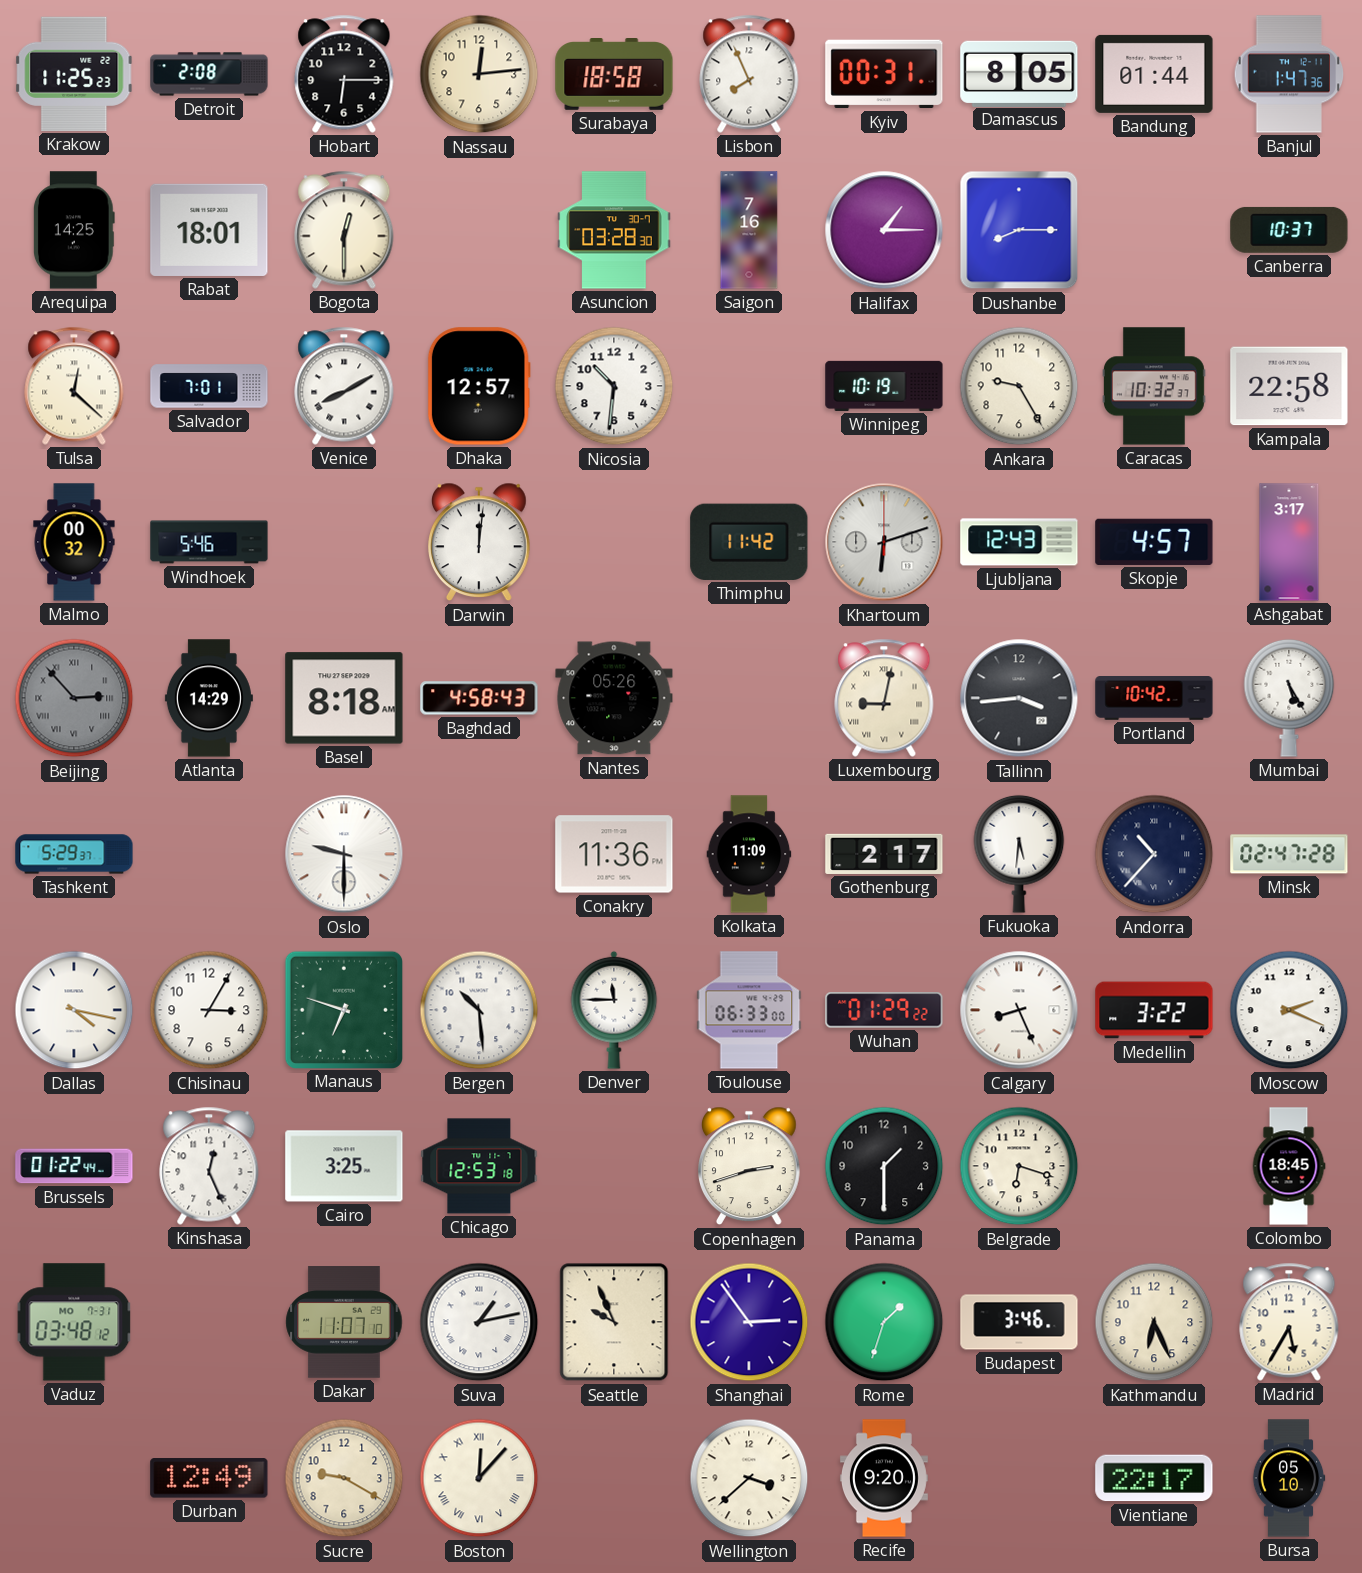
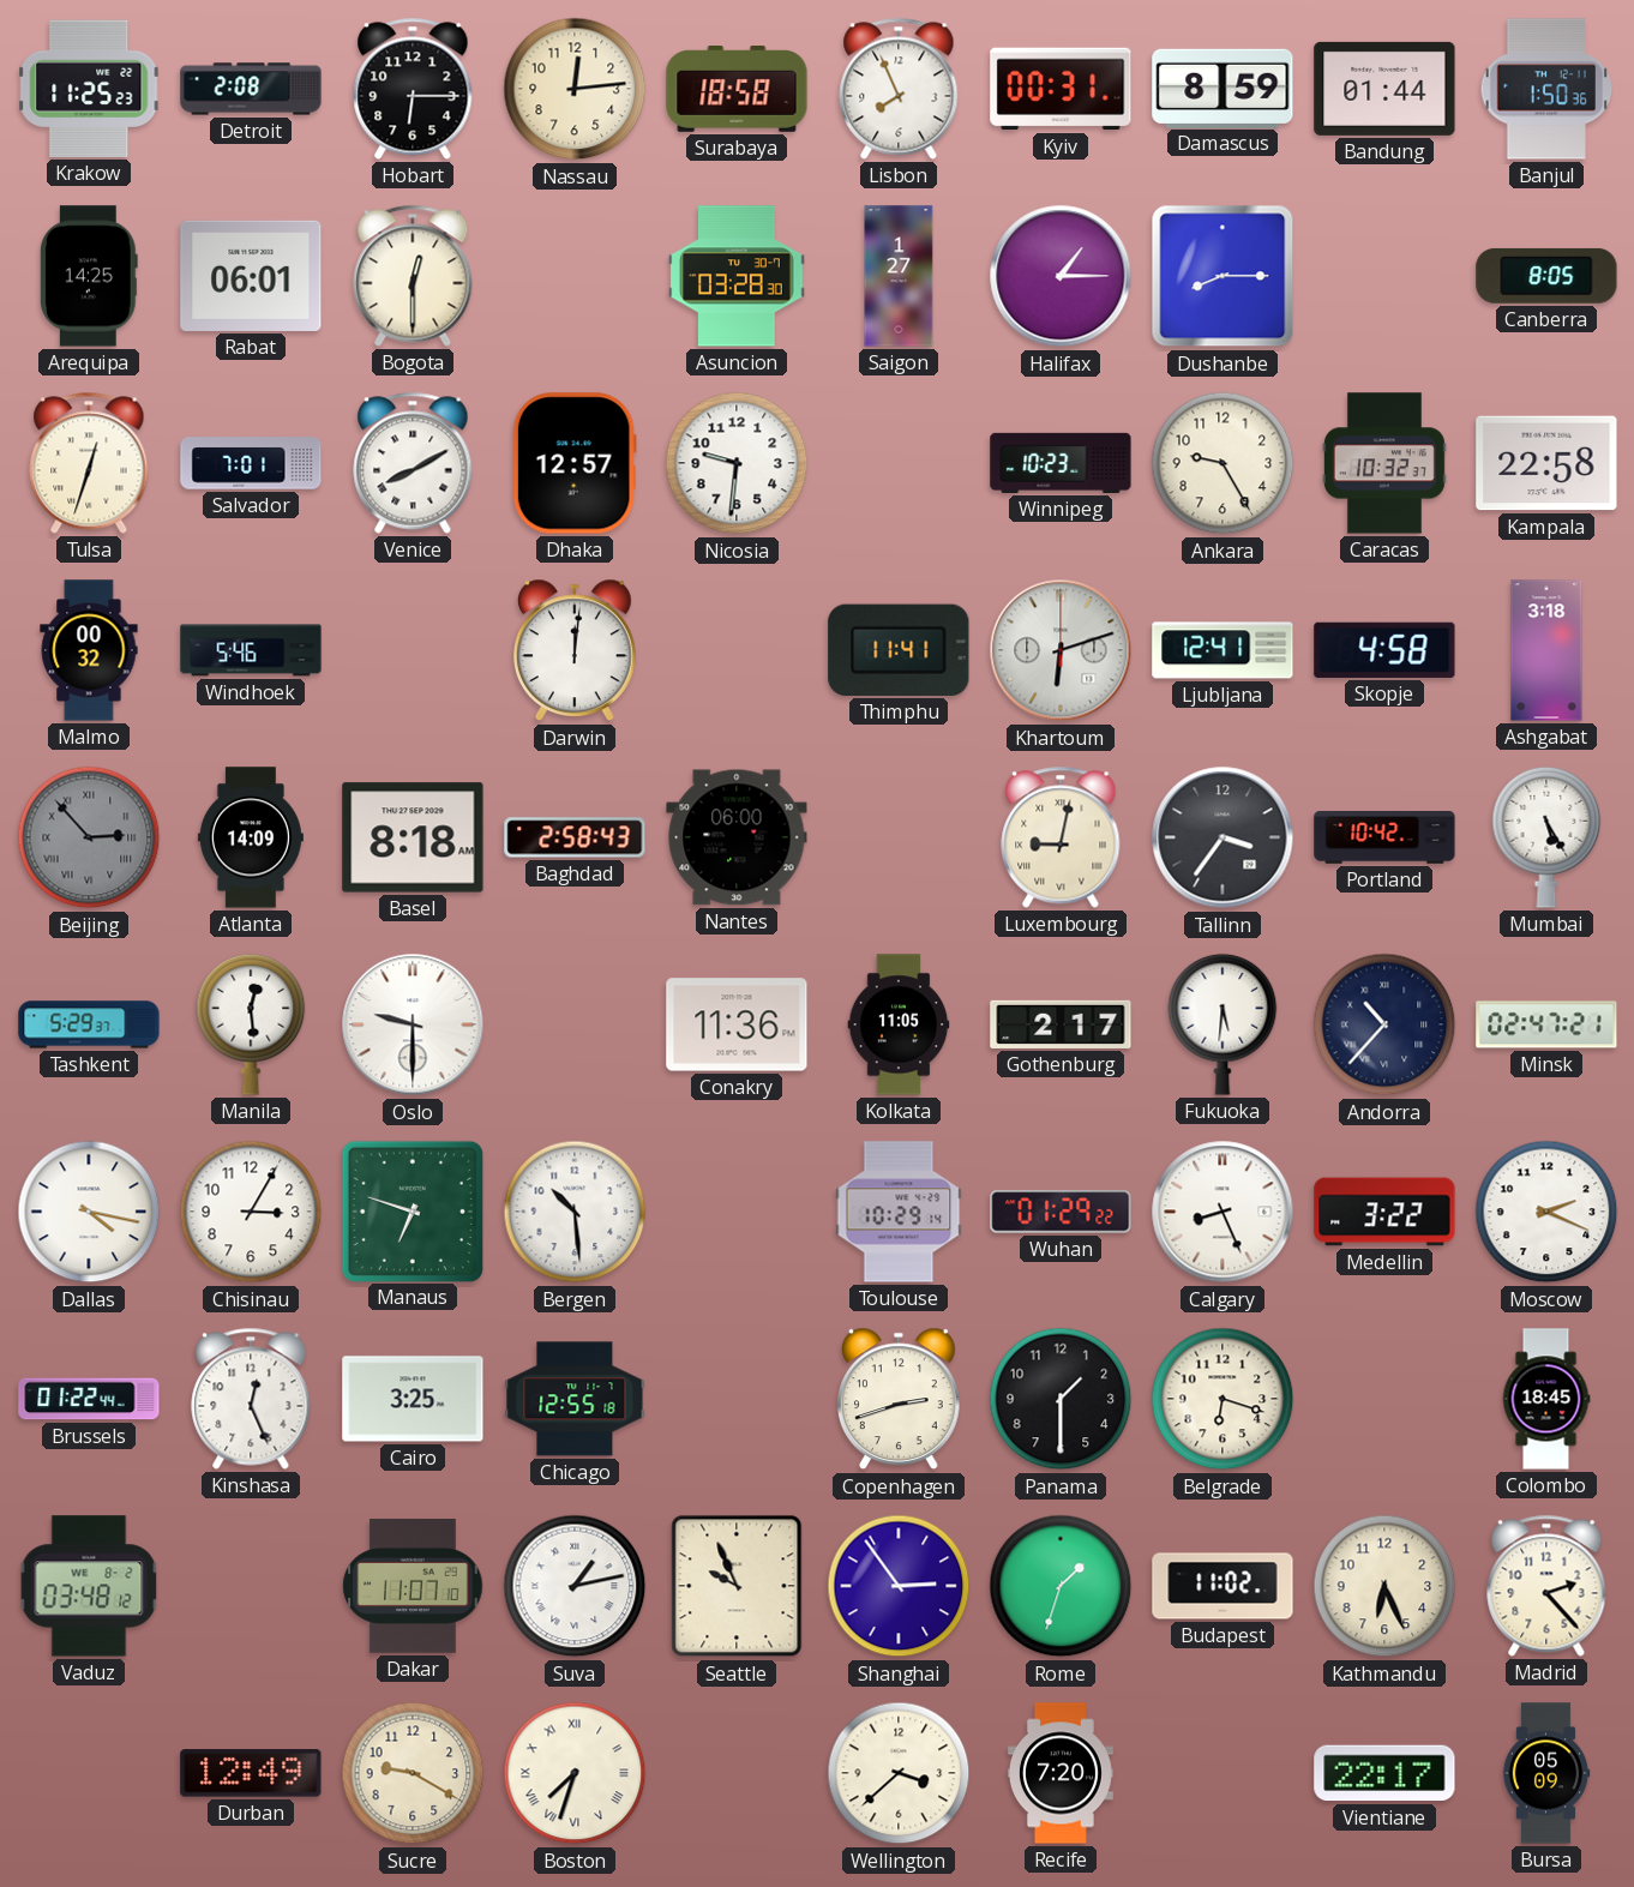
Damascus: 8:05 -> 8:59
Banjul: 1:47 -> 1:50
Rabat: 18:01 -> 06:01
Saigon: 7:16 -> 1:27
Canberra: 10:37 -> 8:05
Tulsa: 12:22 -> 12:33
Nicosia: 10:31 -> 9:31
Winnipeg: 10:19 -> 10:23
Thimphu: 11:42 -> 11:41
Ljubljana: 12:43 -> 12:41
Skopje: 4:57 -> 4:58
Ashgabat: 3:17 -> 3:18
Atlanta: 14:29 -> 14:09
Baghdad: 4:58 -> 2:58
Nantes: 05:26 -> 06:00
Tallinn: 3:44 -> 3:36
Manila: none -> 12:29
Kolkata: 11:09 -> 11:05
Minsk: 02:47:28 -> 02:47:21
Denver: 11:45 -> none
Toulouse: 06:33 -> 10:29
Chicago: 12:53 -> 12:55
Vaduz date: MO 7-31 -> WE 8-2
Budapest: 3:46 -> 11:02
Madrid: 5:35 -> 2:23
Boston: 12:07 -> 7:33
Recife: 9:20 -> 7:20
Bursa: 05:10 -> 05:09
